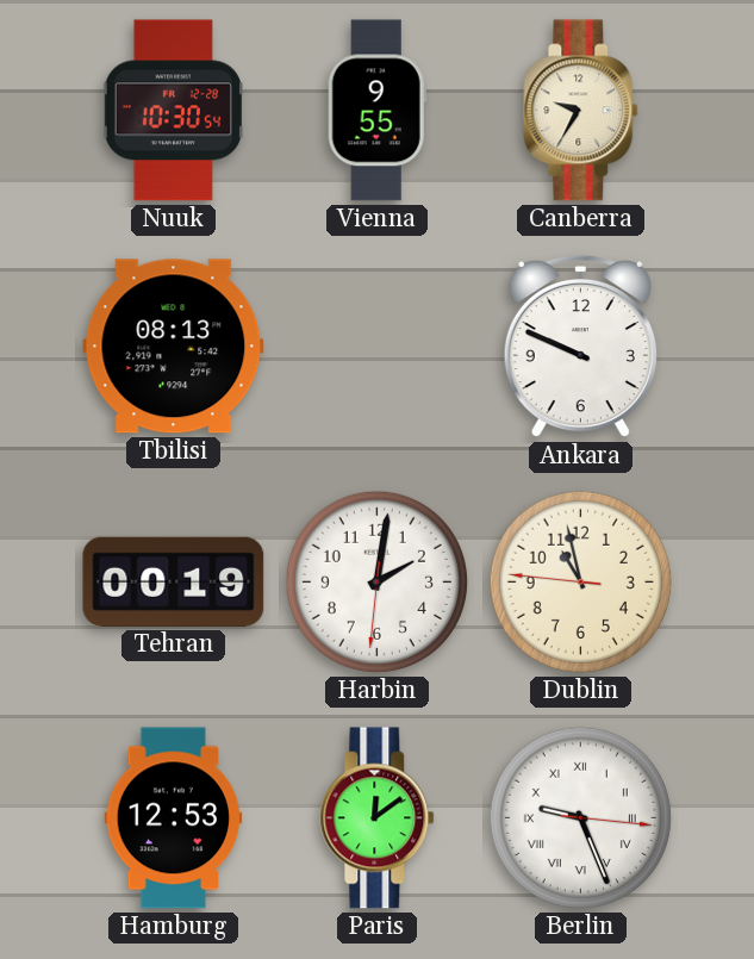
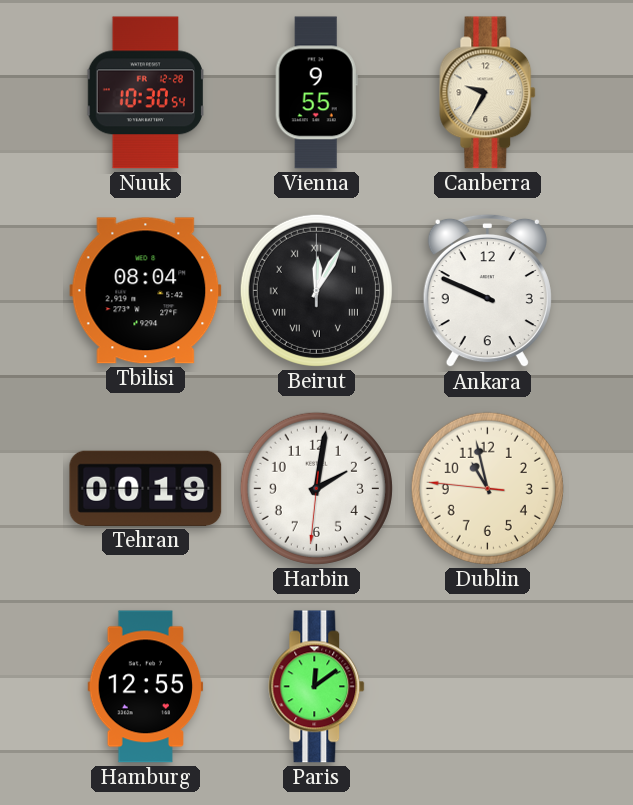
Tbilisi: 08:13 -> 08:04
Beirut: none -> 12:05
Hamburg: 12:53 -> 12:55
Berlin: 9:26 -> none
